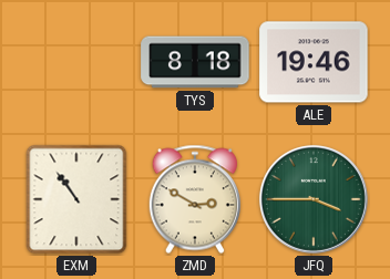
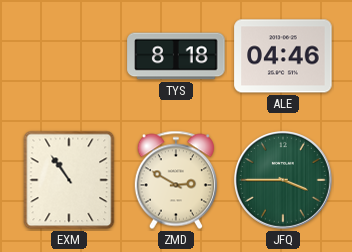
ALE: 19:46 -> 04:46
